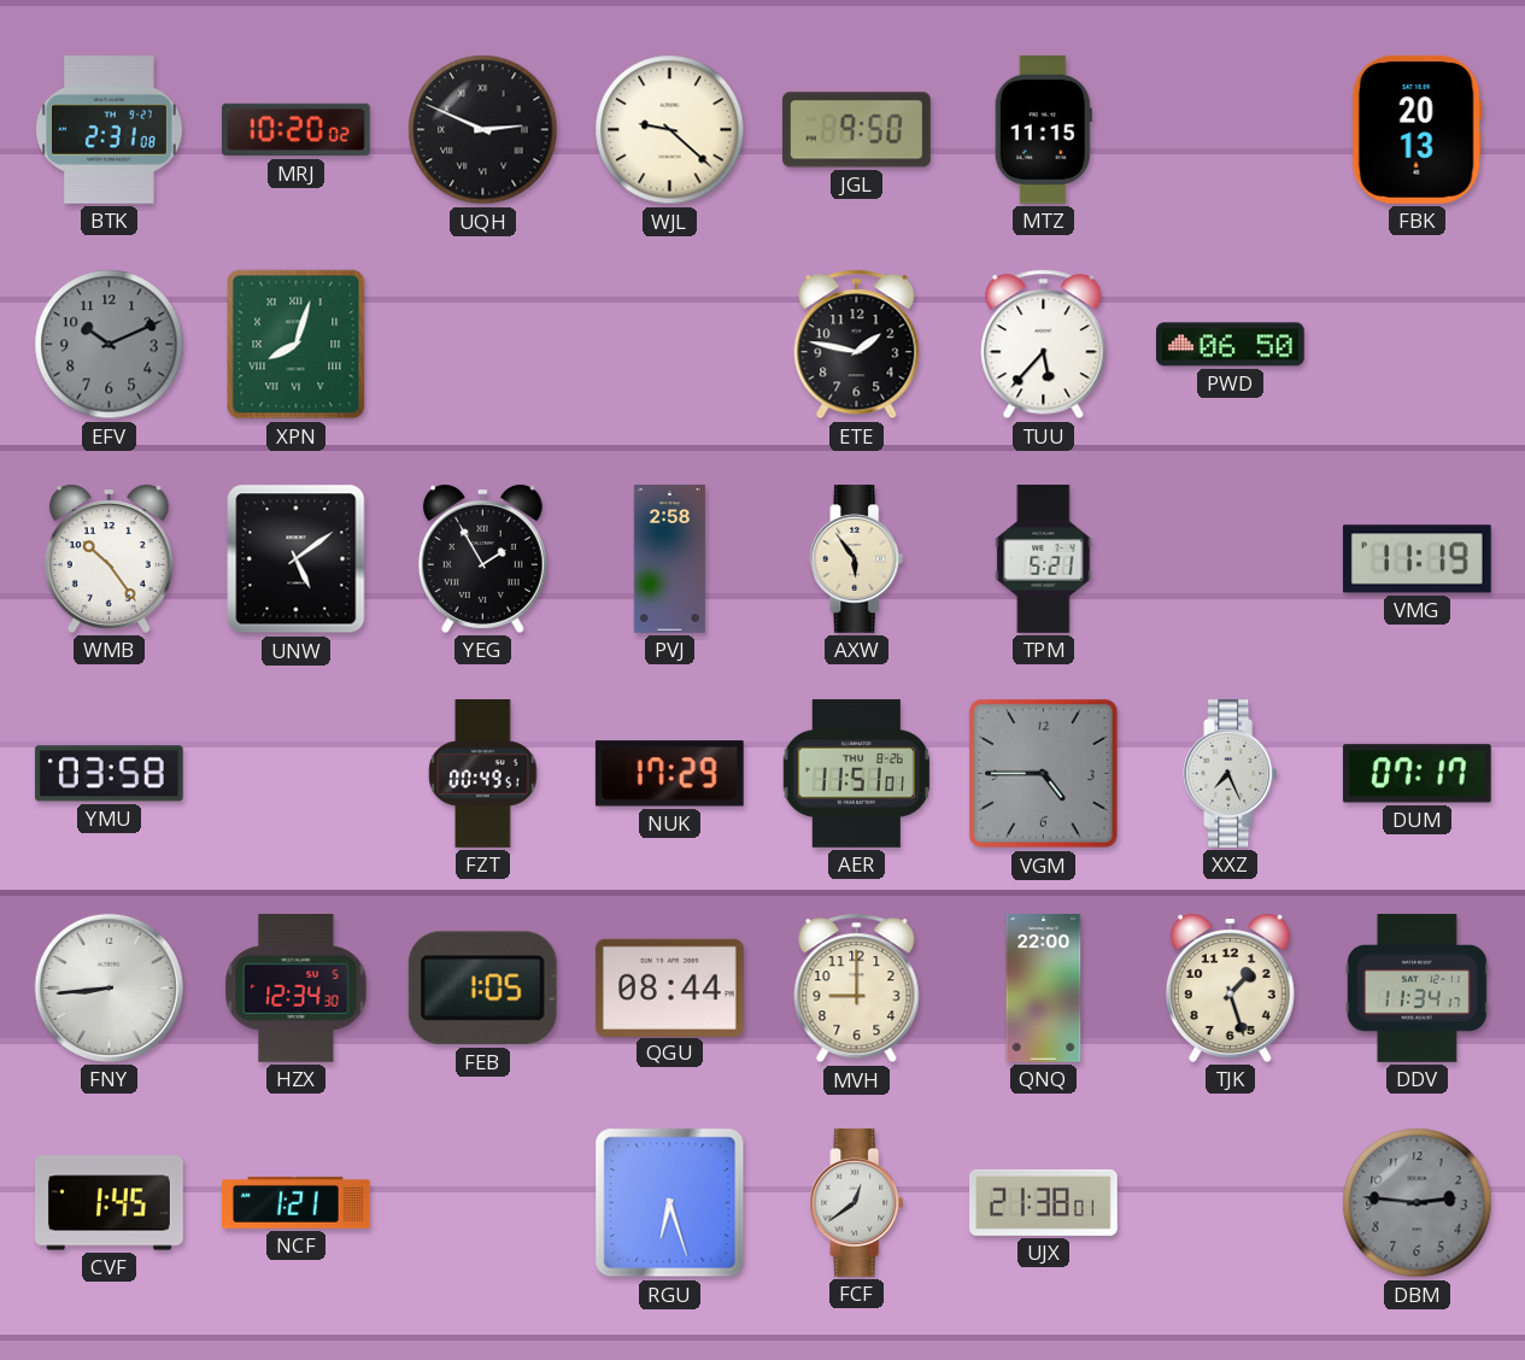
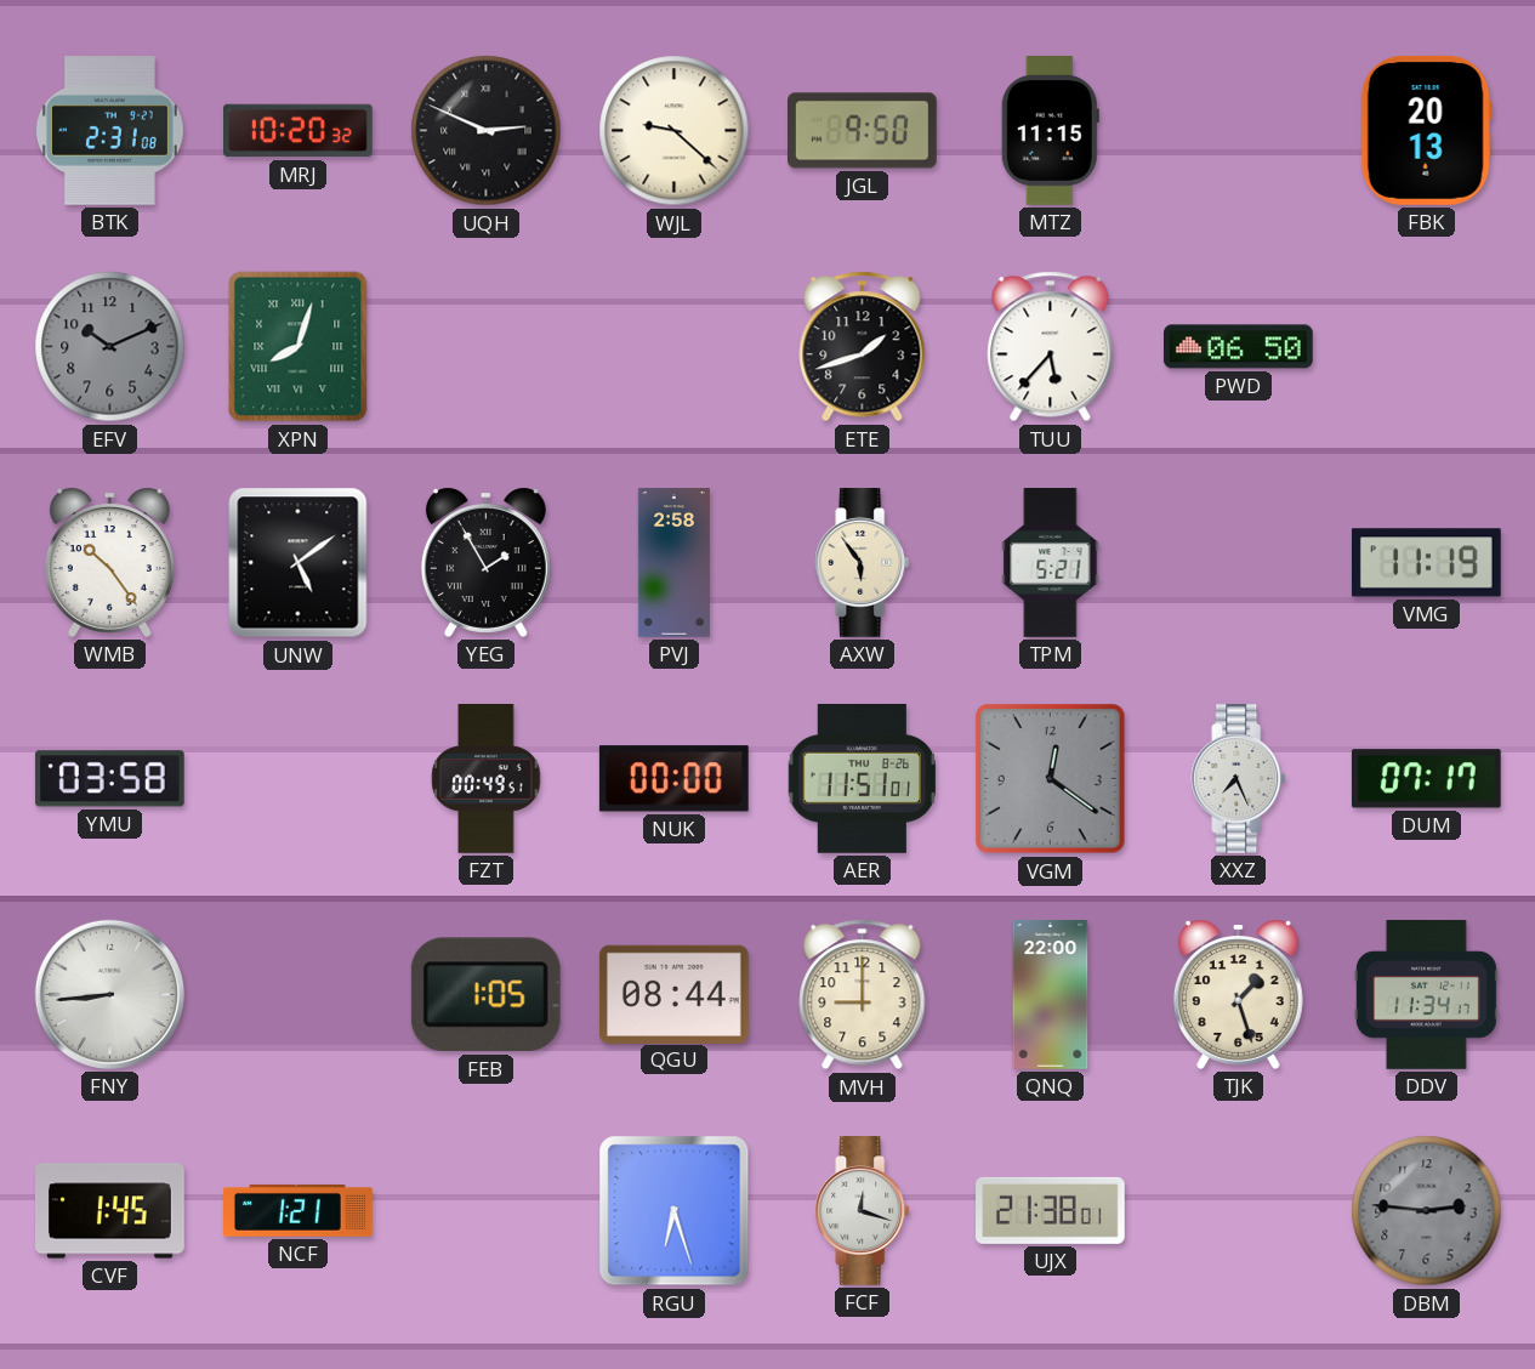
MRJ: 10:20:02 -> 10:20:32
ETE: 1:47 -> 1:42
NUK: 17:29 -> 00:00
VGM: 4:45 -> 12:21
HZX: 12:34 -> none
FCF: 12:39 -> 12:18
